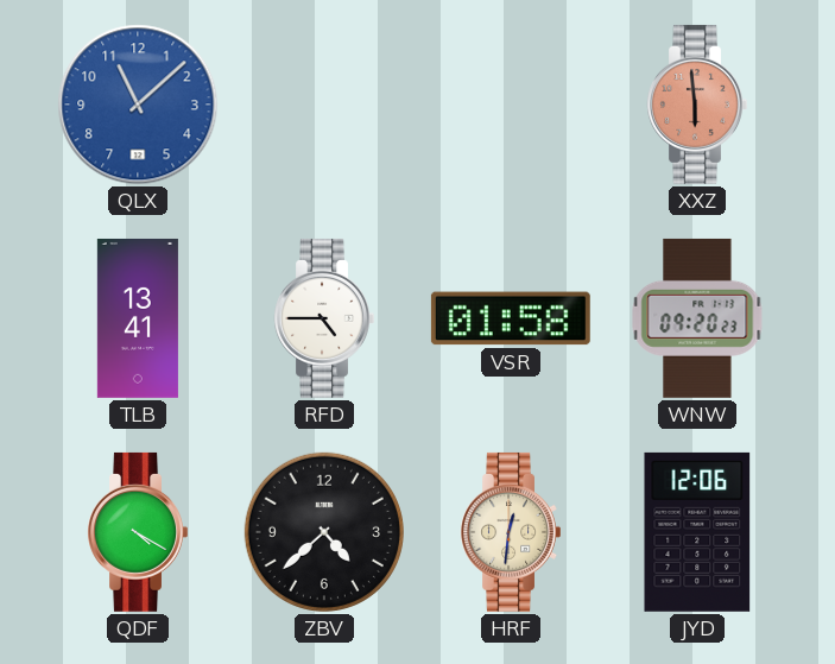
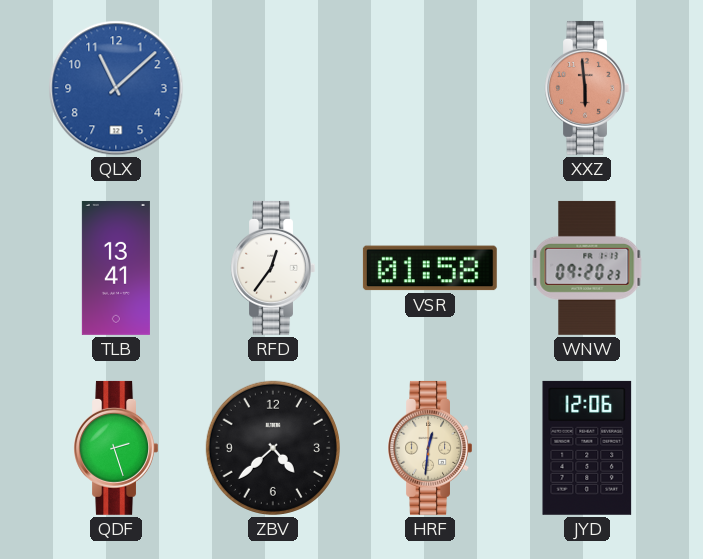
RFD: 4:45 -> 12:36
QDF: 4:20 -> 2:27
